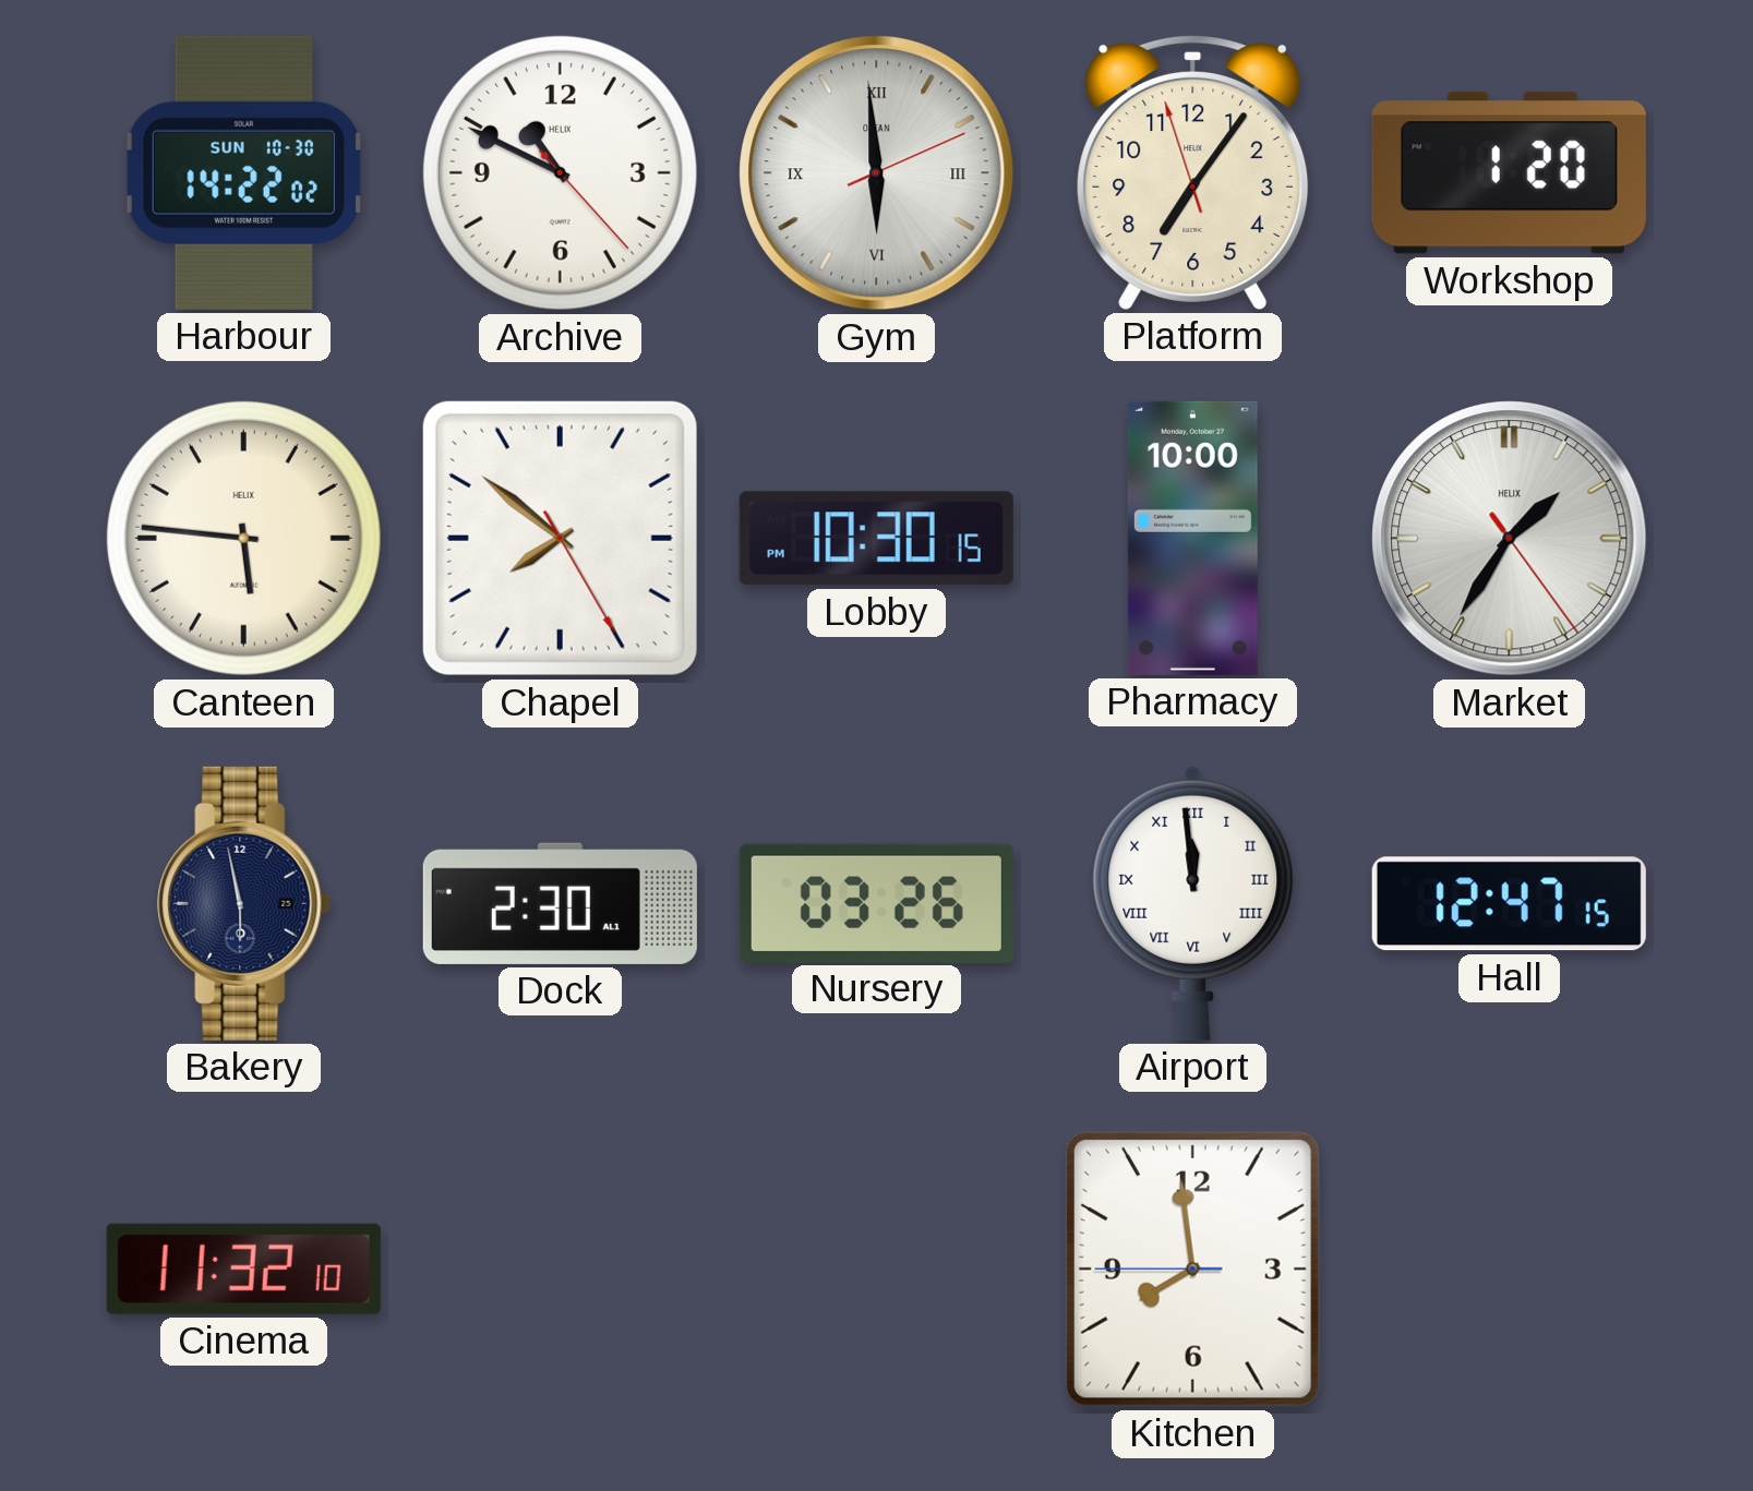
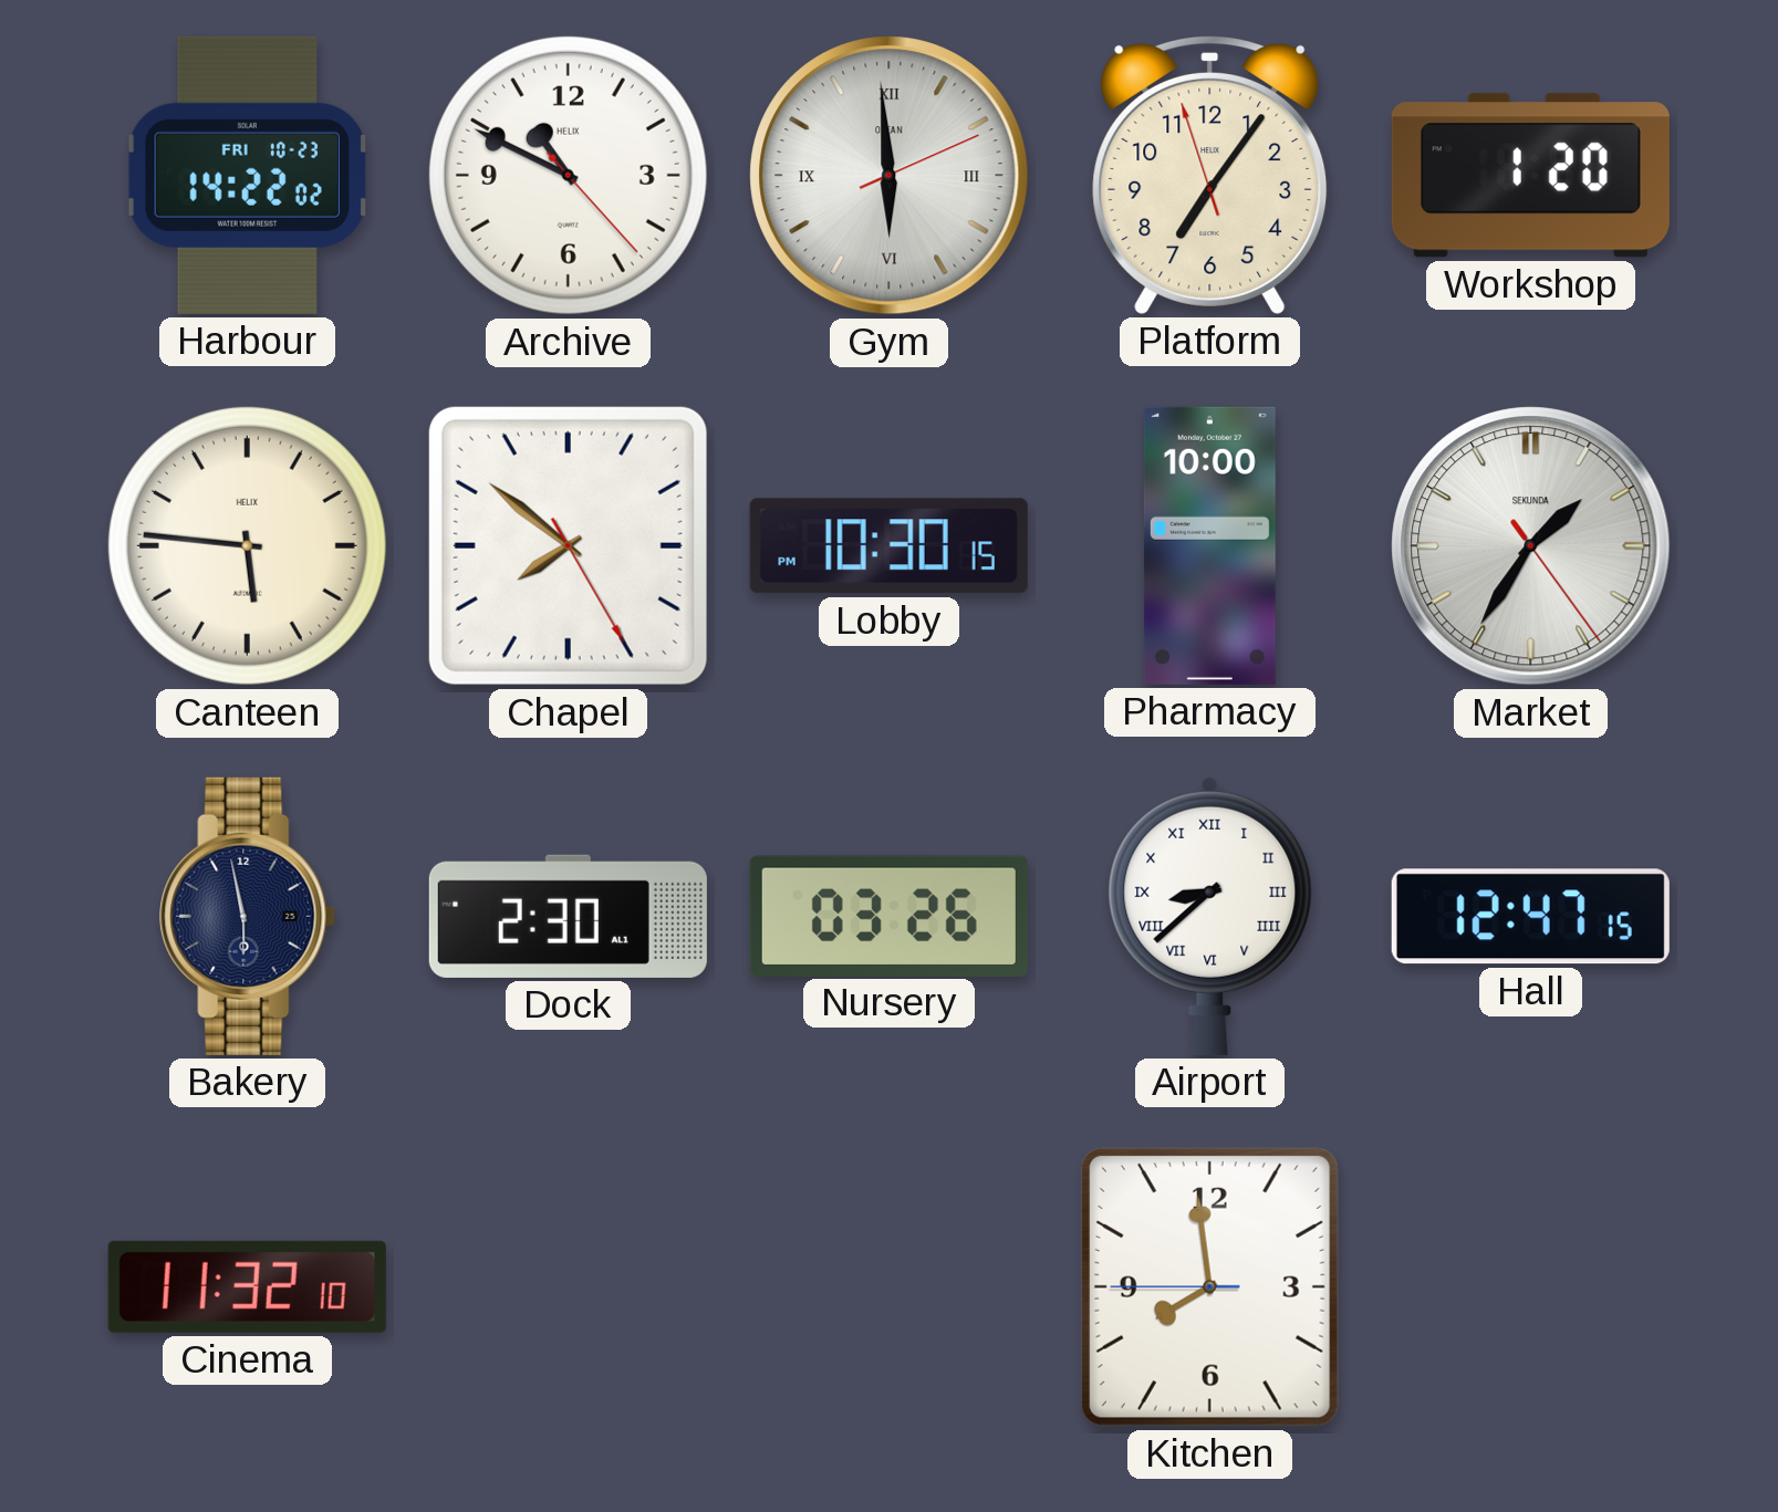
Harbour date: SUN 10-30 -> FRI 10-23
Market brand: HELIX -> SEKUNDA
Airport: 11:59 -> 8:38
